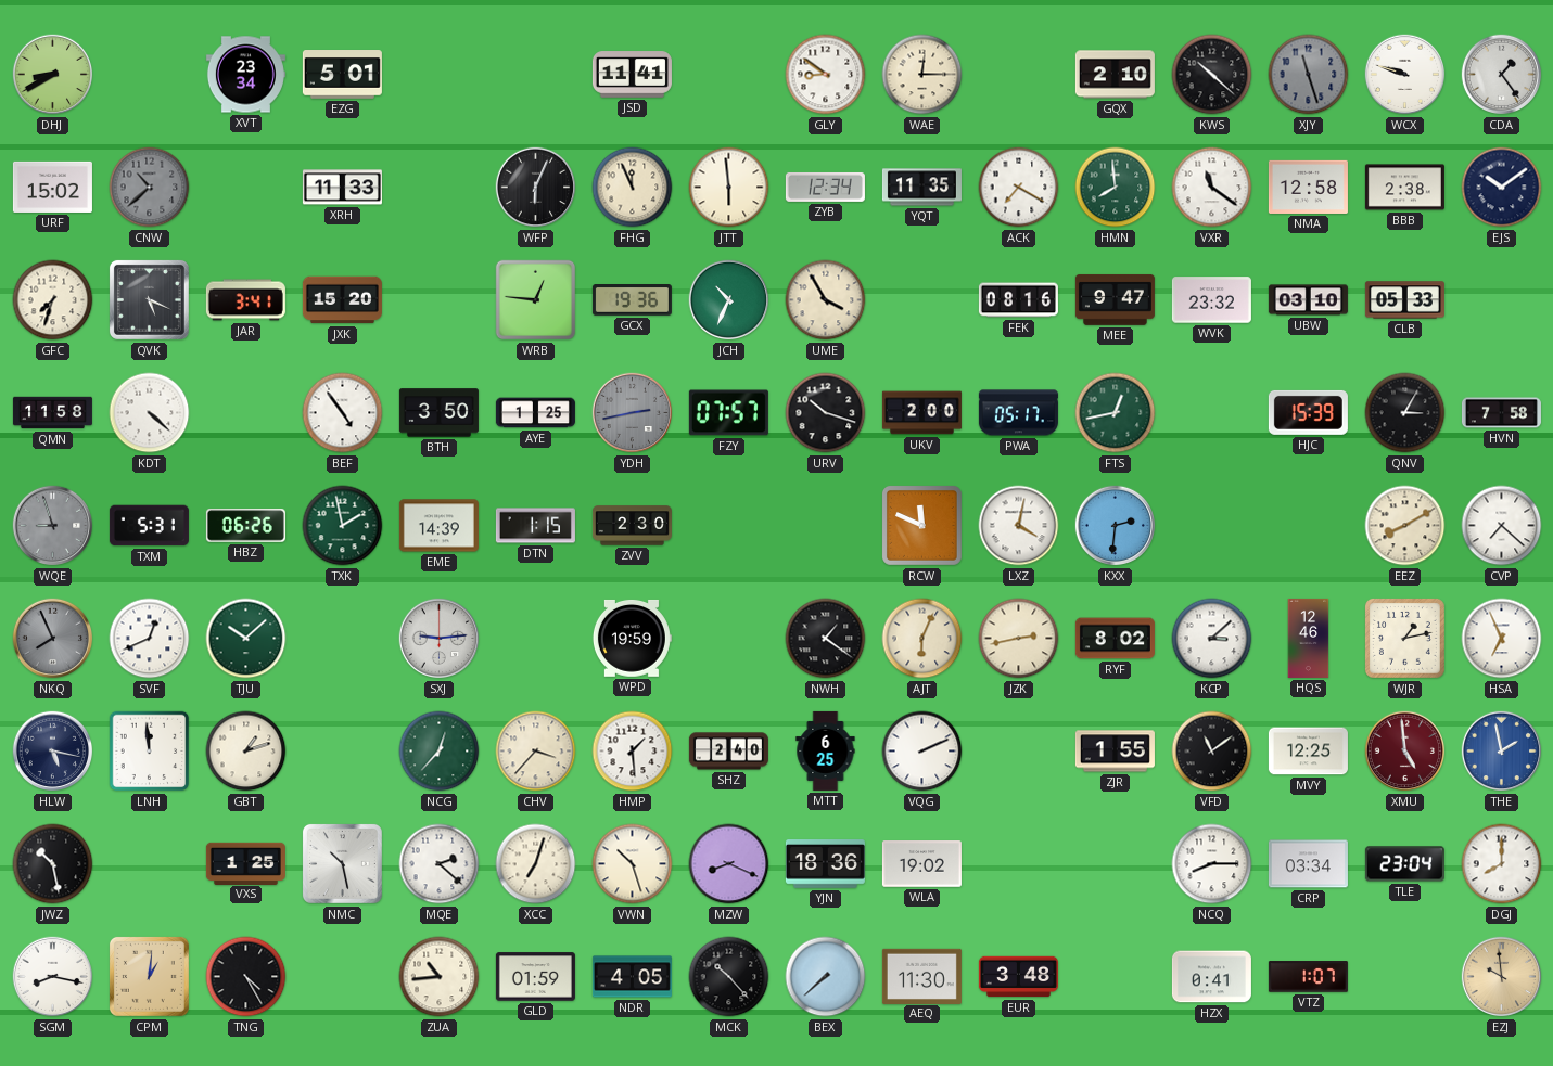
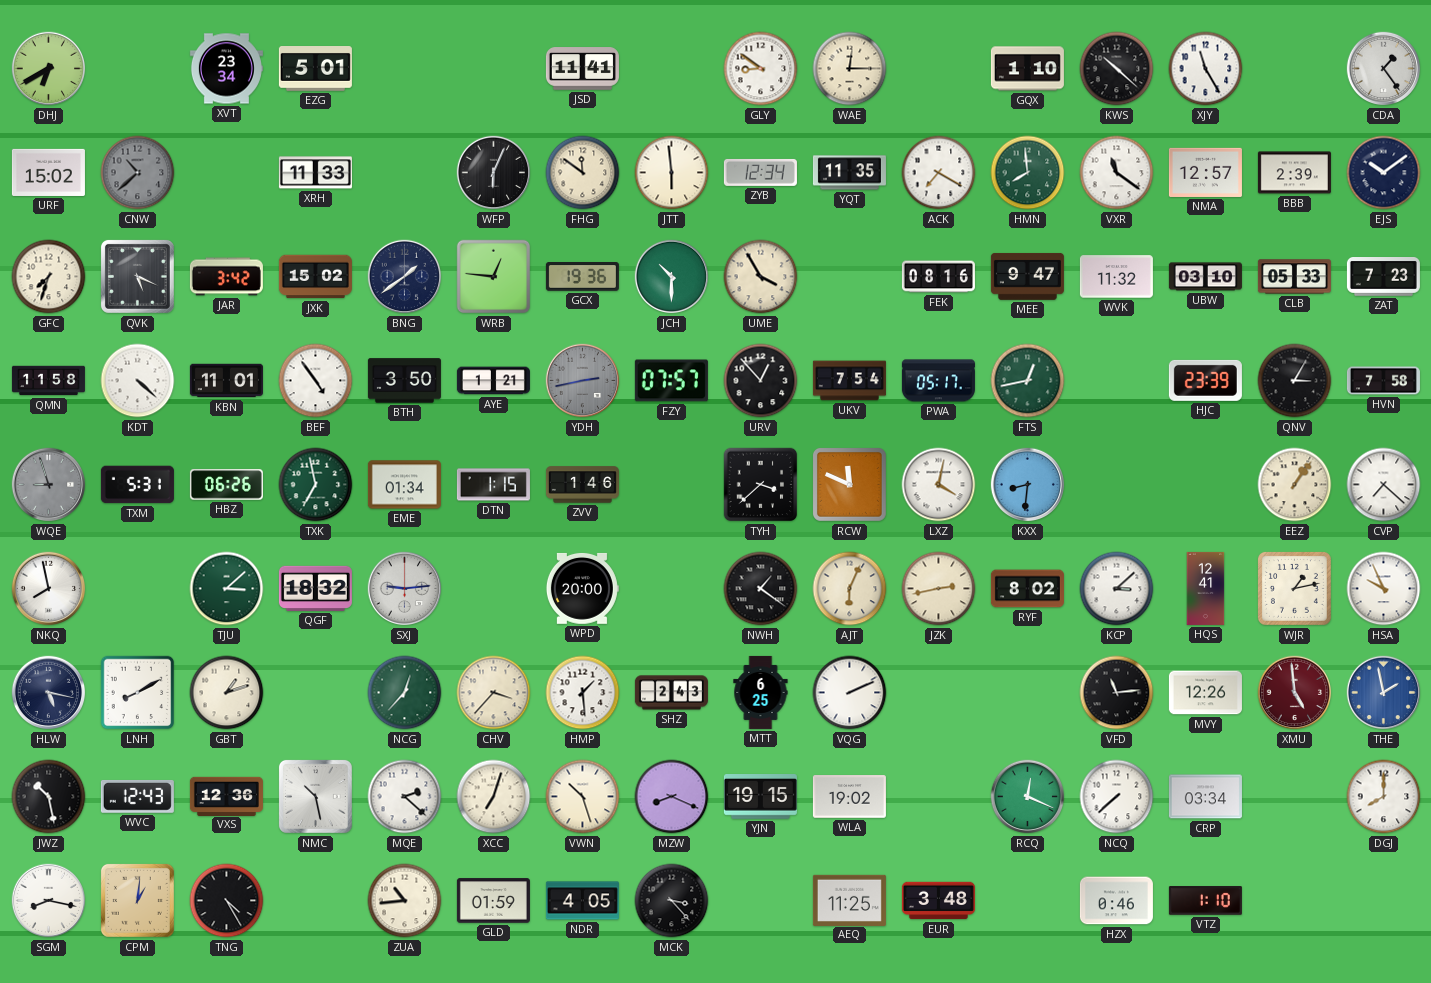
DHJ: 8:40 -> 6:40
GQX: 2:10 -> 1:10
XJY: 11:27 -> 11:25
XJY dial: grey -> white
WCX: 9:48 -> none
FHG: 11:56 -> 11:51
NMA: 12:58 -> 12:57
BBB: 2:38 -> 2:39
JAR: 3:41 -> 3:42
JXK: 15:20 -> 15:02
BNG: none -> 1:39
JCH: 10:34 -> 10:30
WVK: 23:32 -> 11:32
ZAT: none -> 7:23
KBN: none -> 11:01
AYE: 1:25 -> 1:21
URV: 10:18 -> 12:53
UKV: 2:00 -> 7:54
HJC: 15:39 -> 23:39
TXK: 1:58 -> 6:58
EME: 14:39 -> 01:34
ZVV: 2:30 -> 1:46
TYH: none -> 3:38
KXX: 2:31 -> 8:31
EEZ: 8:10 -> 1:06
NKQ: 7:56 -> 7:58
NKQ dial: grey -> white
SVF: 12:41 -> none
TJU: 10:08 -> 3:08
QGF: none -> 18:32
WPD: 19:59 -> 20:00
HQS: 12:46 -> 12:41
HSA: 6:56 -> 9:56
LNH: 11:59 -> 8:10
SHZ: 2:40 -> 2:43
ZJR: 1:55 -> none
VFD: 11:09 -> 11:14
MVY: 12:25 -> 12:26
WVC: none -> 12:43
VXS: 1:25 -> 12:36
YJN: 18:36 -> 19:15
RCQ: none -> 12:19
NCQ: 8:15 -> 7:38
TLE: 23:04 -> none
MCK: 10:23 -> 3:23
BEX: 7:38 -> none
AEQ: 11:30 -> 11:25
HZX: 0:41 -> 0:46
VTZ: 1:07 -> 1:10
EZJ: 9:59 -> none
